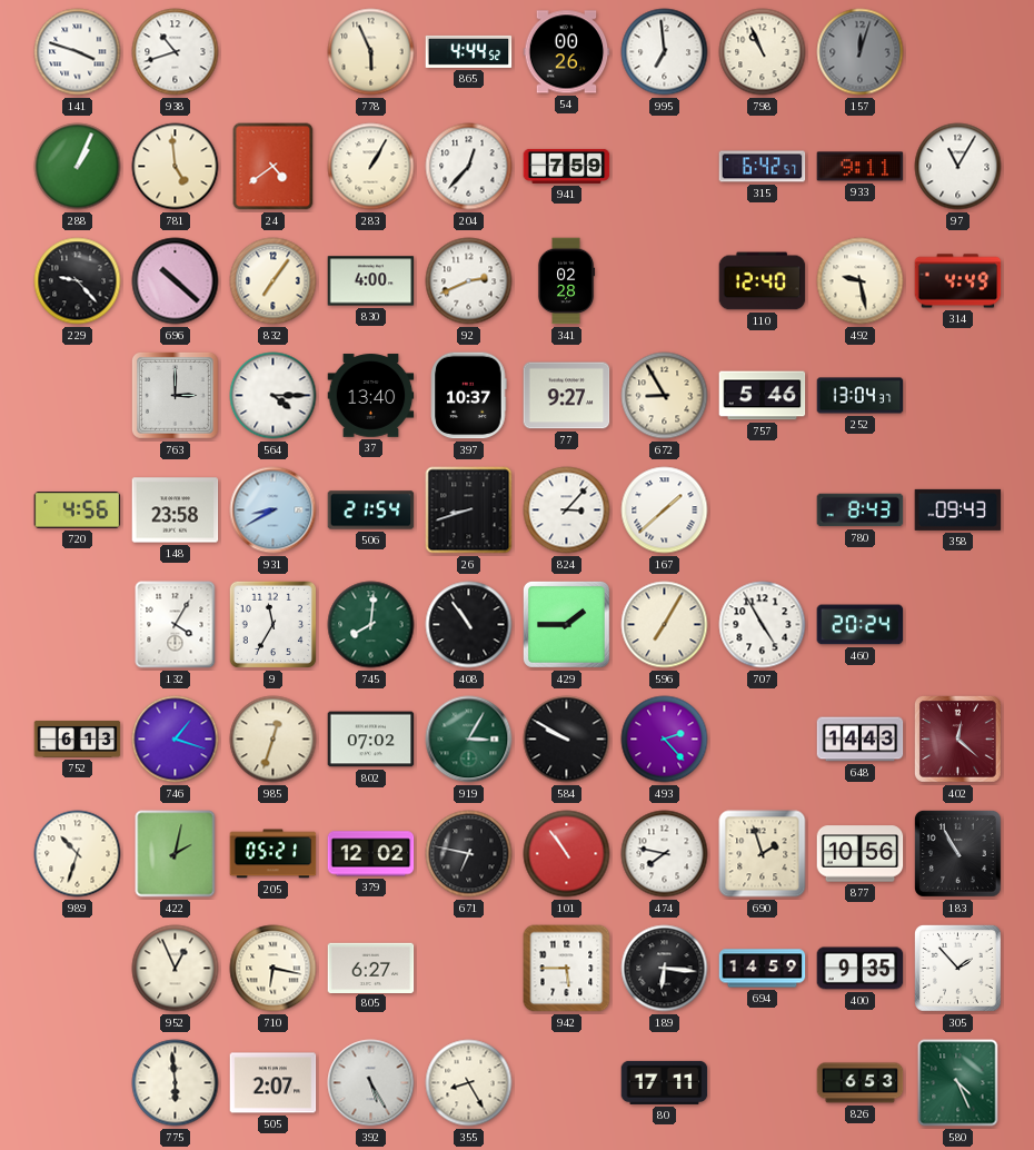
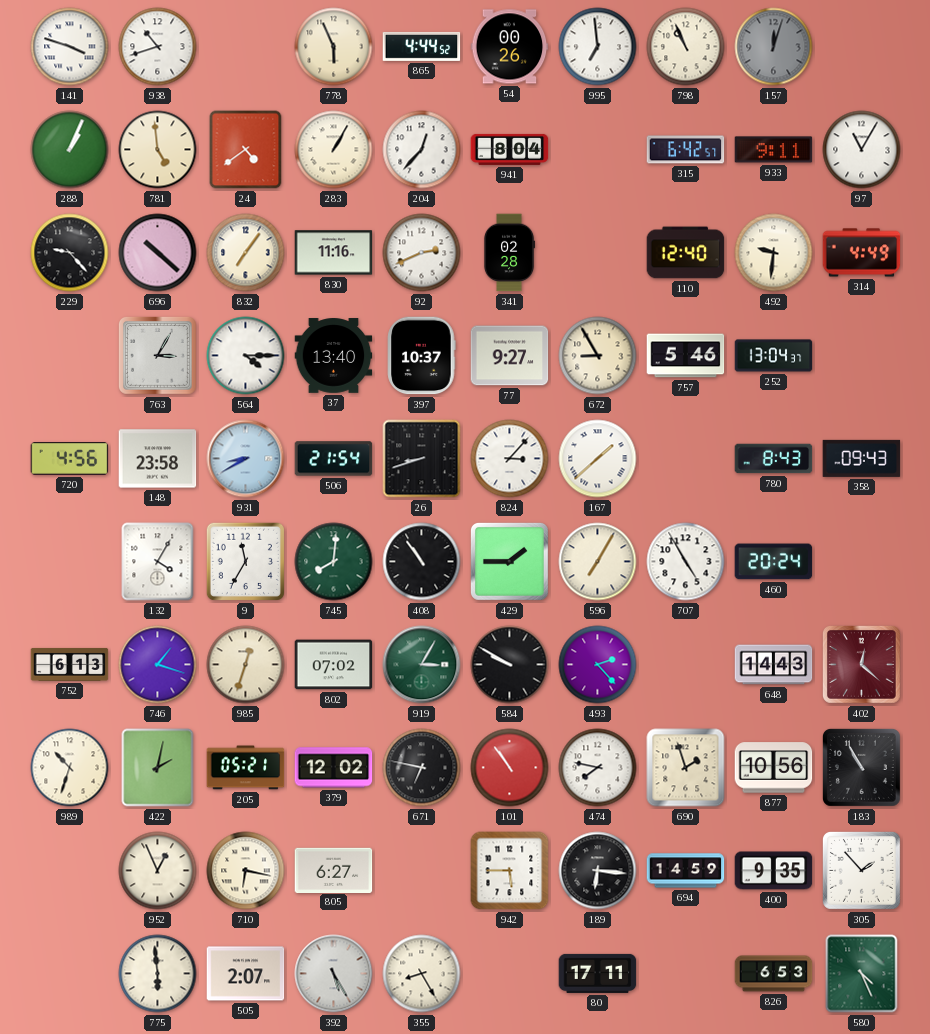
941: 7:59 -> 8:04
830: 4:00 -> 11:16
492: 9:28 -> 9:31
763: 3:00 -> 3:05
